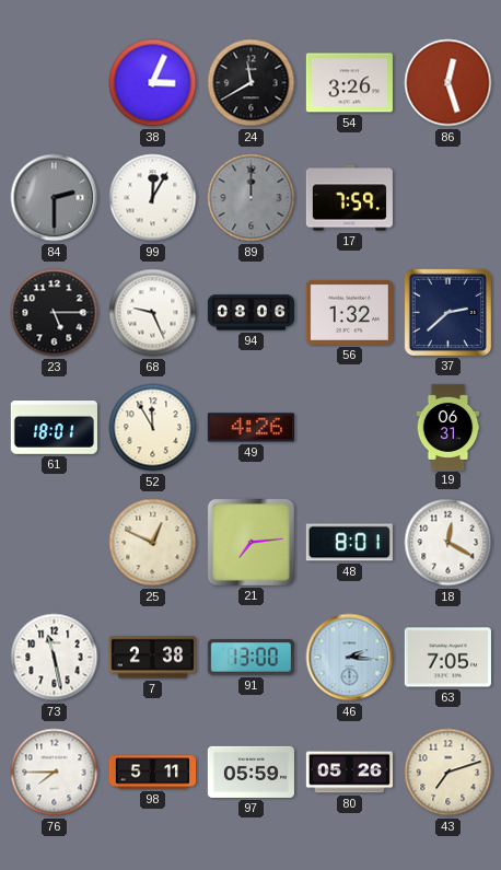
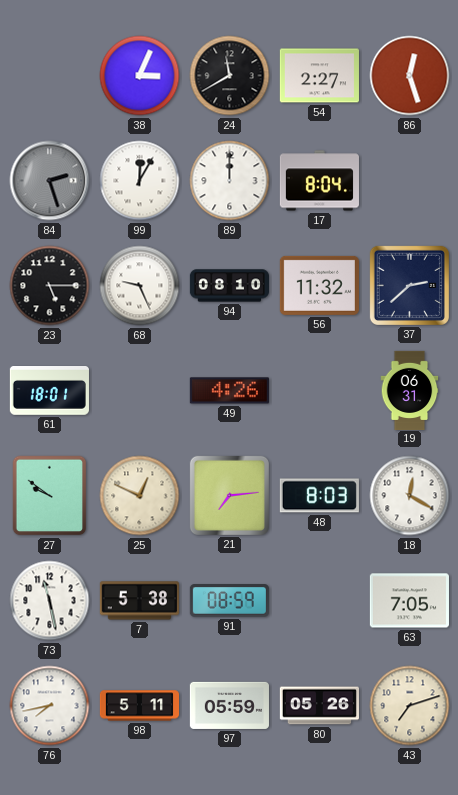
54: 3:26 -> 2:27
84: 2:30 -> 2:27
89 dial: grey -> white
17: 7:59 -> 8:04
94: 08:06 -> 08:10
56: 1:32 -> 11:32
52: 11:55 -> none
27: none -> 9:51
48: 8:01 -> 8:03
7: 2:38 -> 5:38
91: 13:00 -> 08:59
46: 2:16 -> none
76: 7:45 -> 7:43
